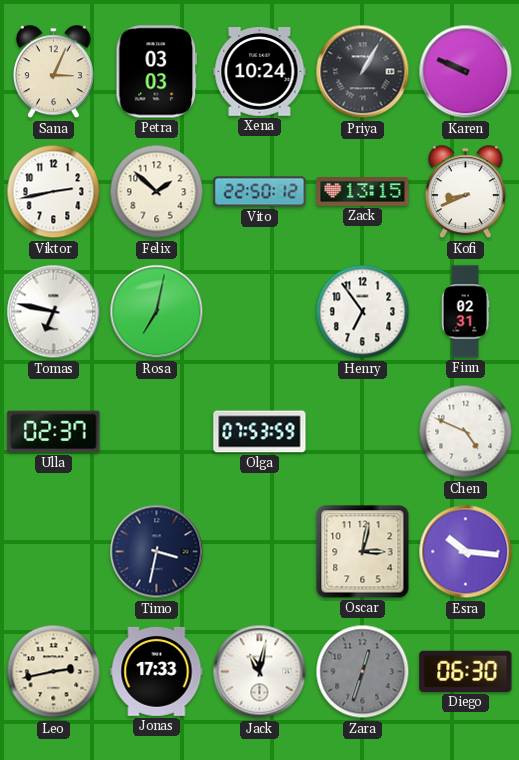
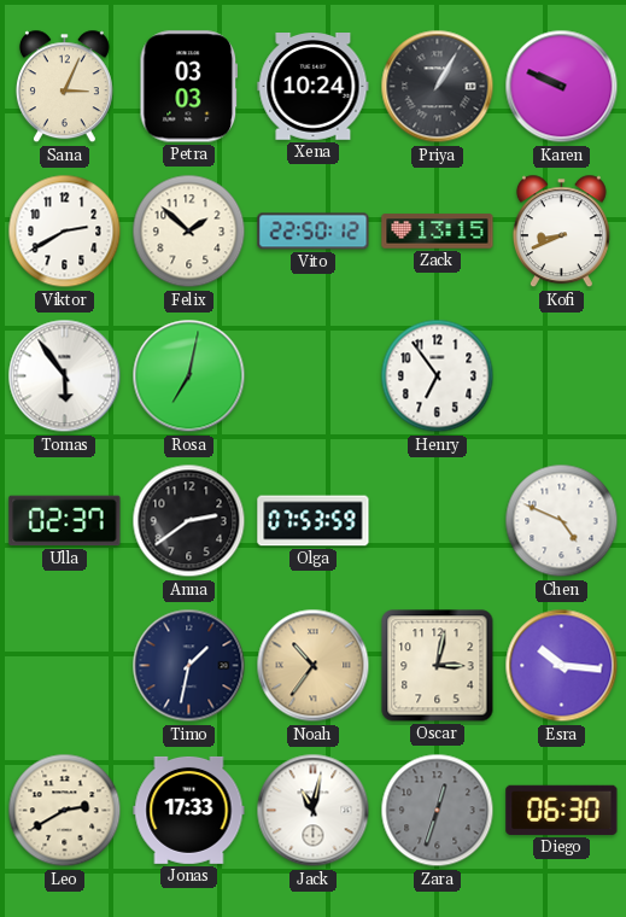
Viktor: 2:43 -> 2:40
Tomas: 6:47 -> 5:54
Finn: 02:31 -> none
Anna: none -> 2:39
Timo: 3:32 -> 1:32
Noah: none -> 10:36
Leo: 2:43 -> 2:40
